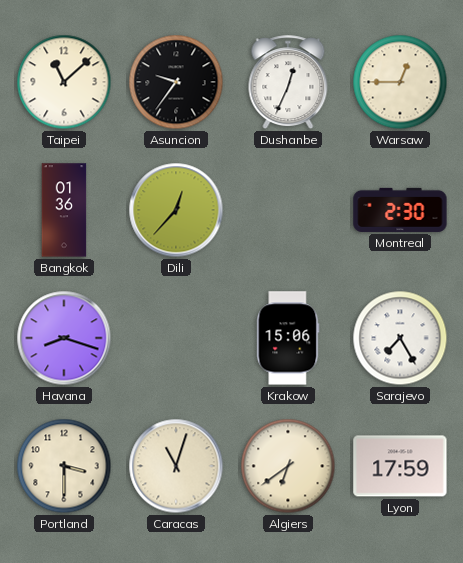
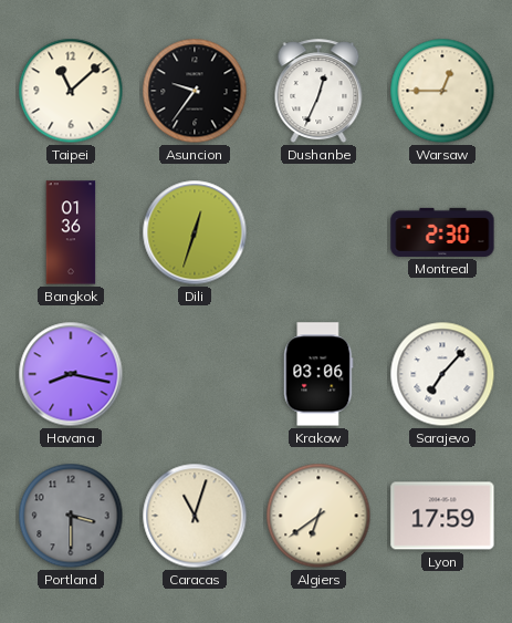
Dili: 12:37 -> 12:33
Havana: 8:18 -> 8:17
Krakow: 15:06 -> 03:06
Sarajevo: 7:25 -> 7:07
Portland dial: cream -> grey
